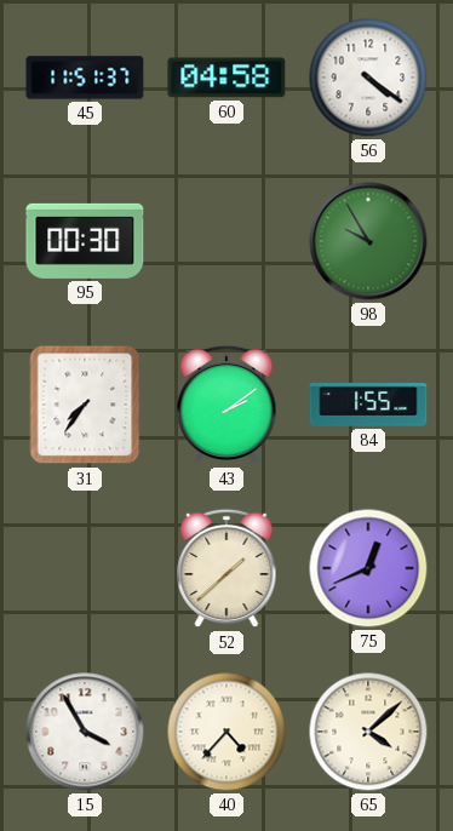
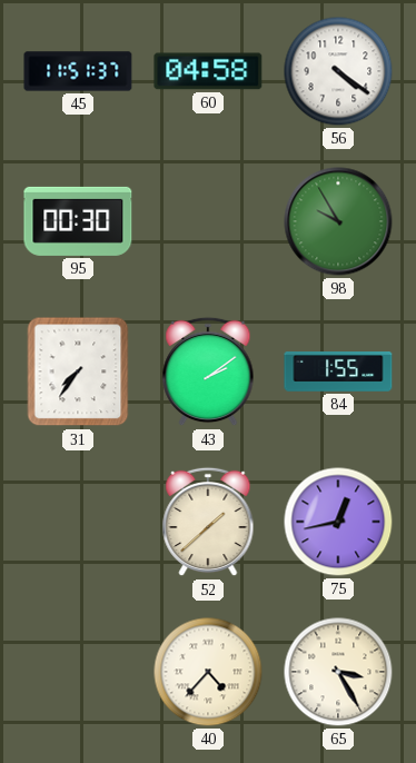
75: 12:41 -> 12:43
15: 3:55 -> none
65: 4:08 -> 3:25
